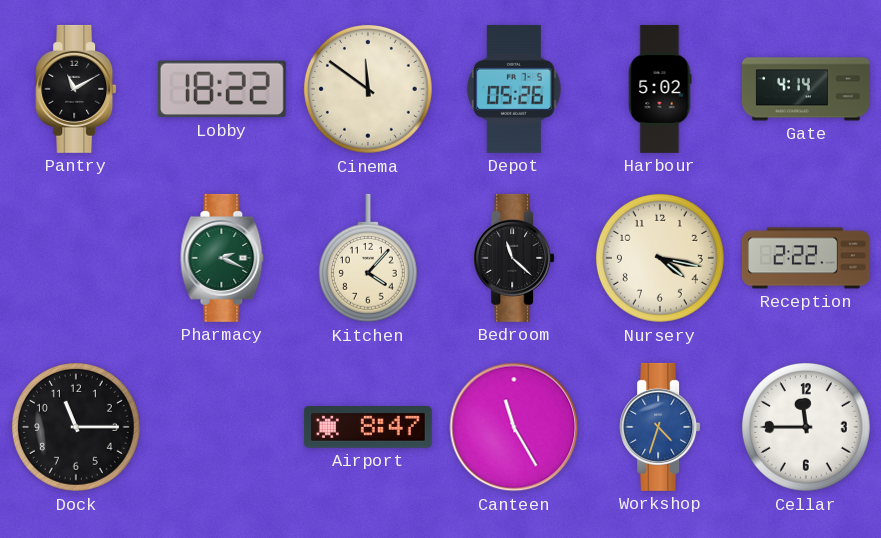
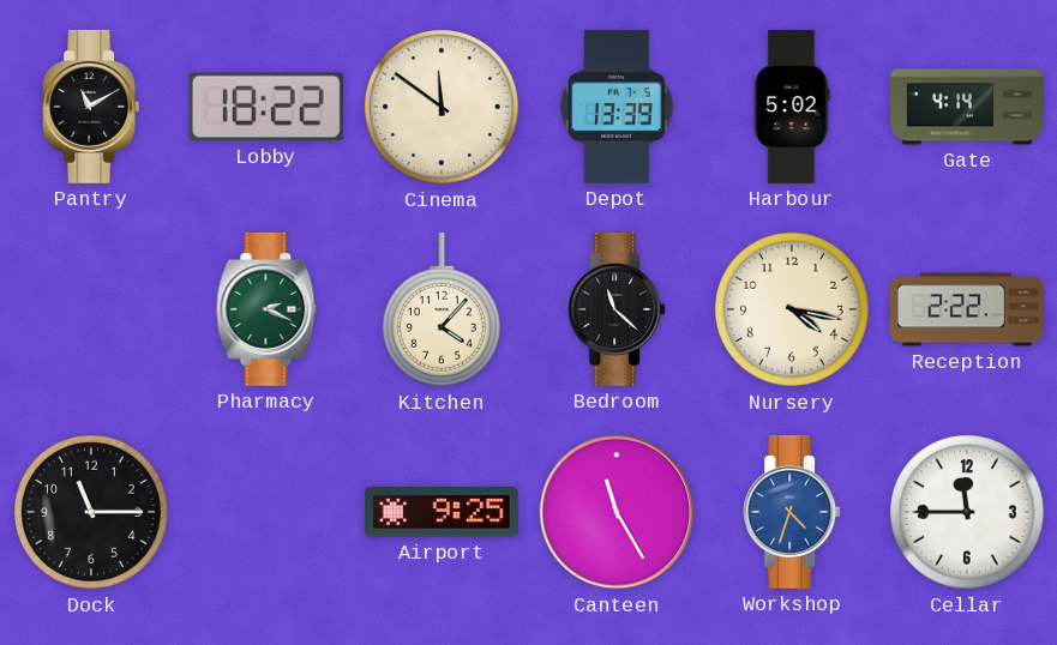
Depot: 05:26 -> 13:39
Airport: 8:47 -> 9:25
